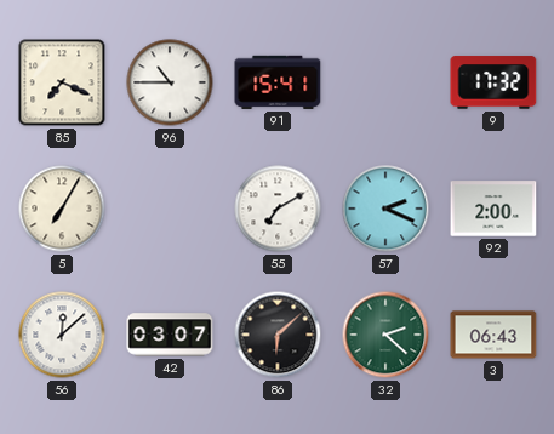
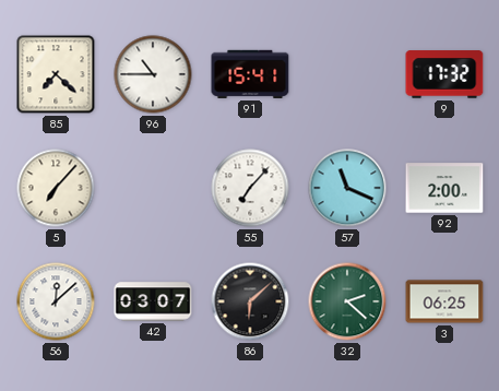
85: 7:19 -> 7:22
5: 7:05 -> 7:07
55: 7:10 -> 7:07
57: 2:19 -> 11:19
3: 06:43 -> 06:25
